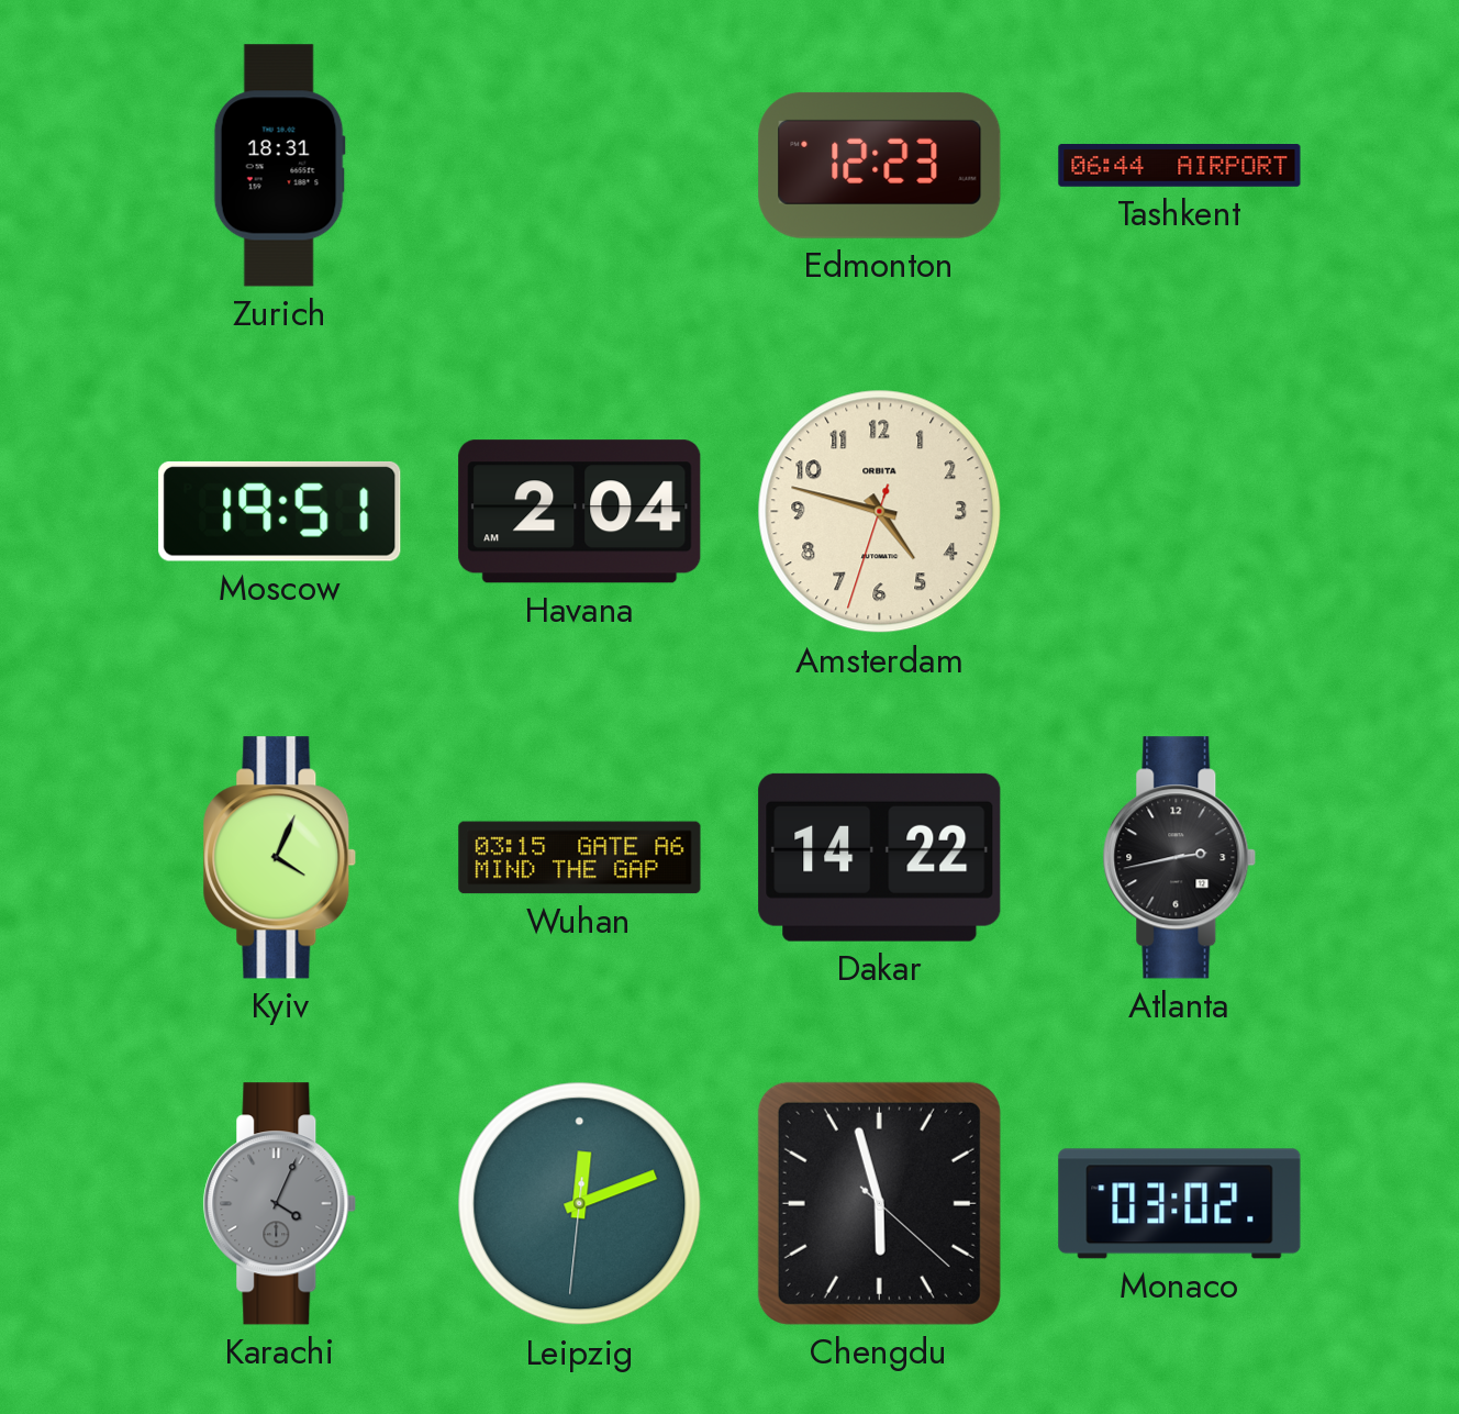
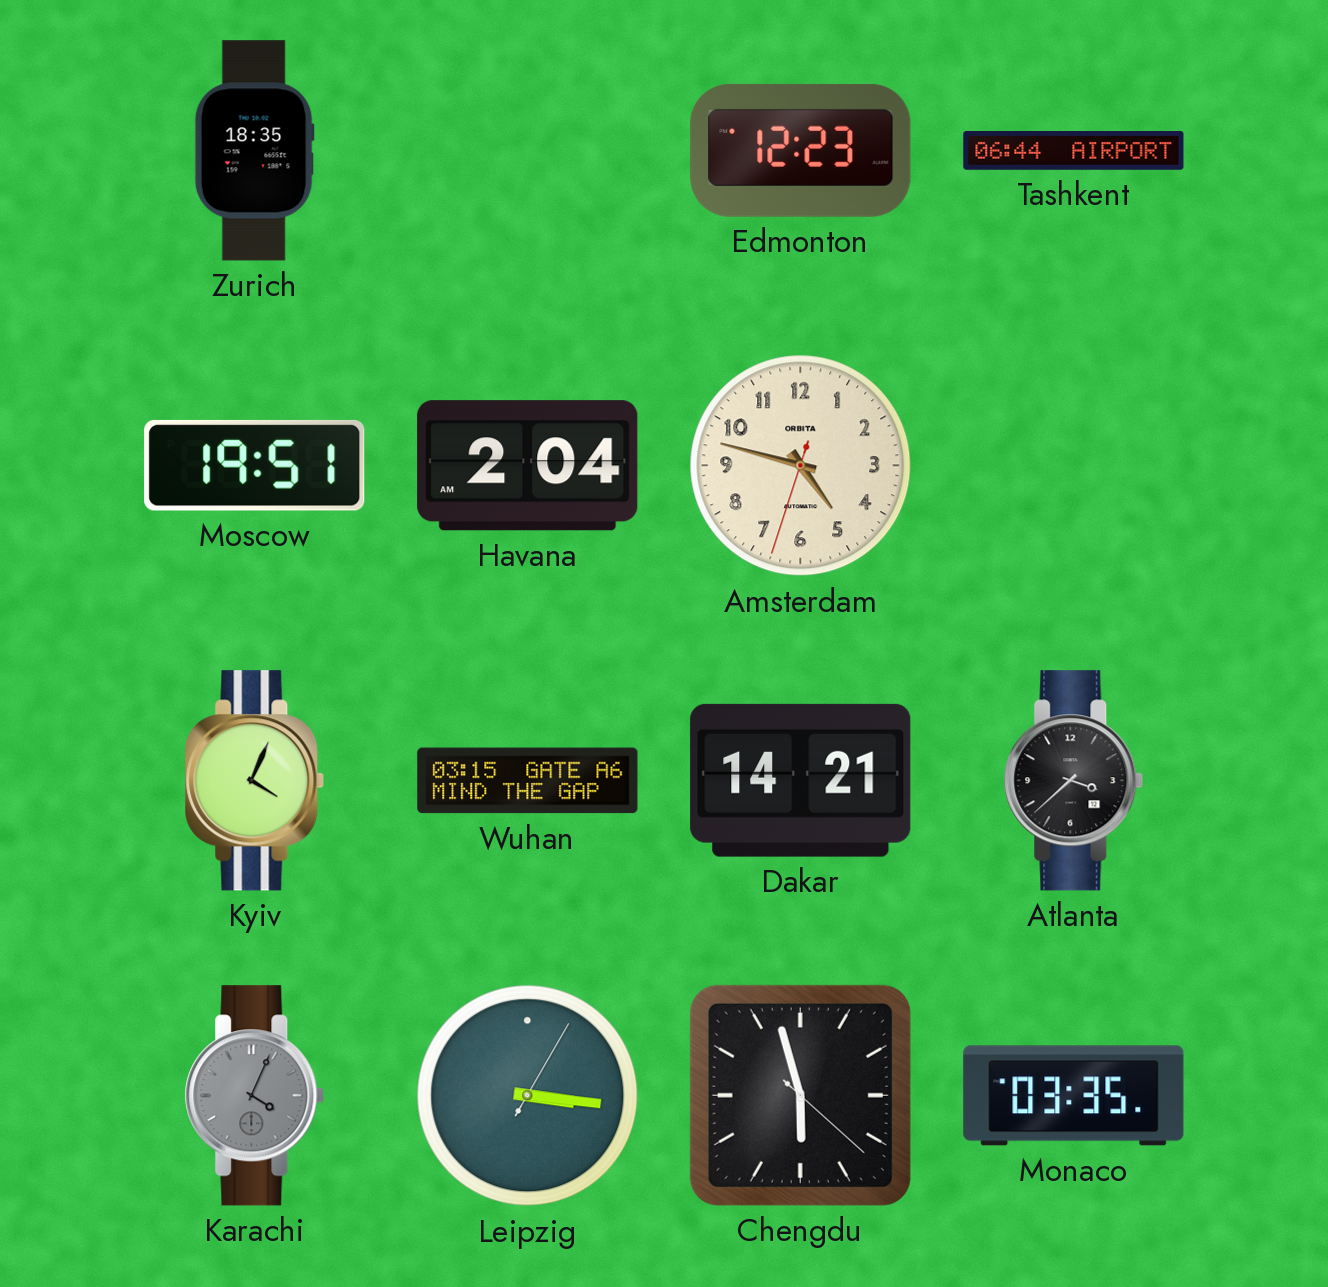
Zurich: 18:31 -> 18:35
Dakar: 14:22 -> 14:21
Atlanta: 2:43 -> 3:38
Leipzig: 12:11 -> 3:16
Monaco: 03:02 -> 03:35
